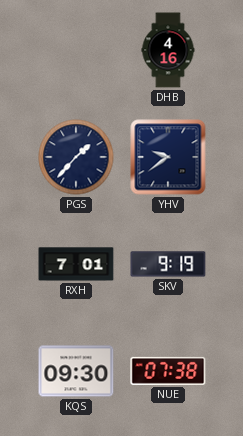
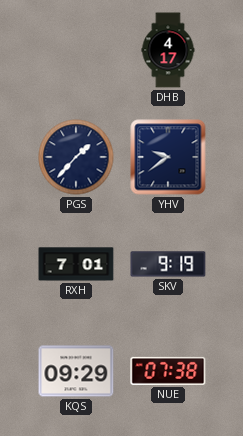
DHB: 4:16 -> 4:17
KQS: 09:30 -> 09:29
